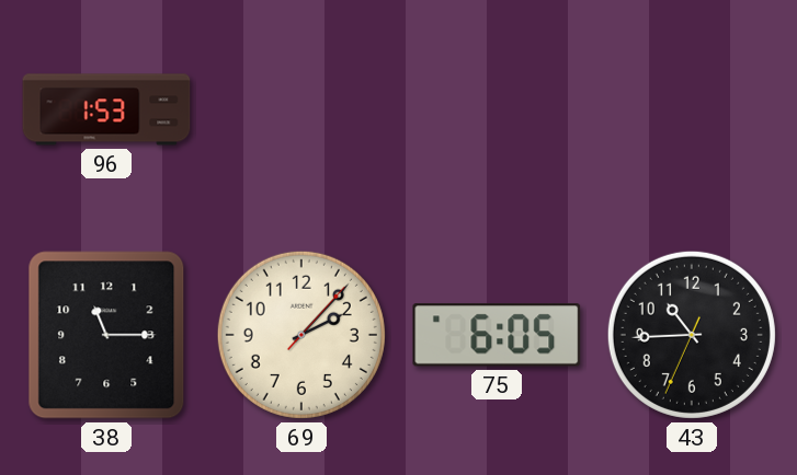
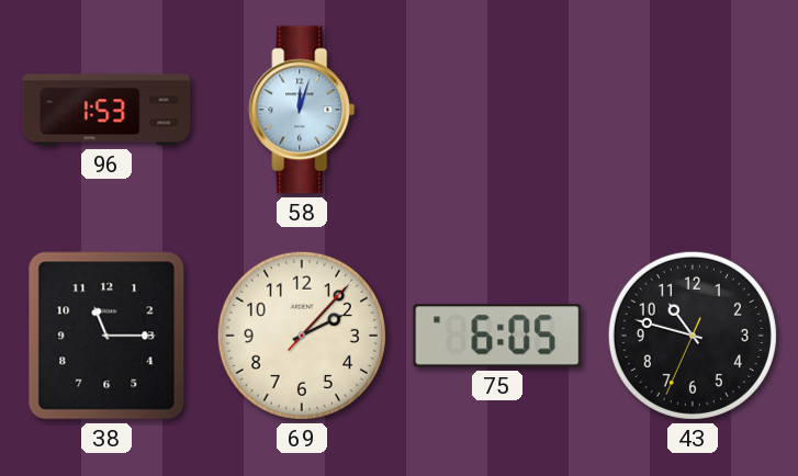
58: none -> 12:03
43: 10:44 -> 10:47
